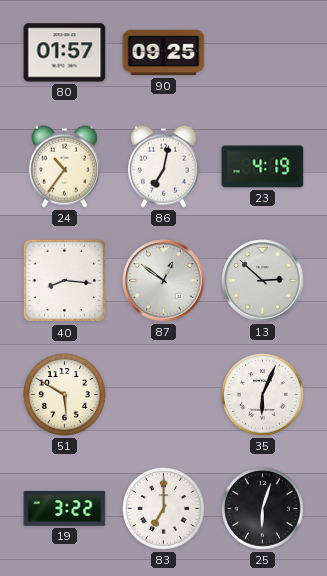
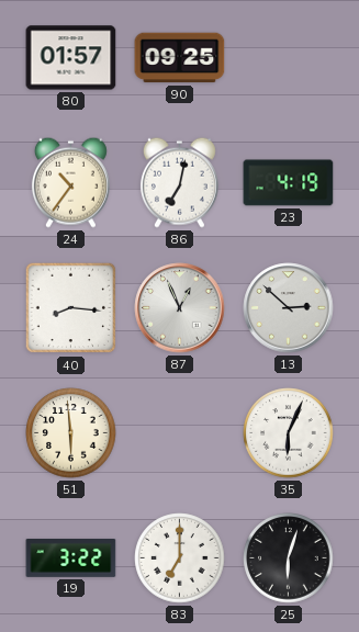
87: 12:51 -> 12:56
51: 5:50 -> 5:59
